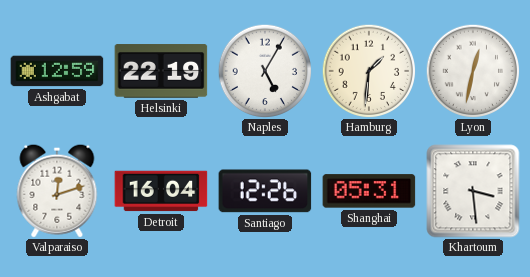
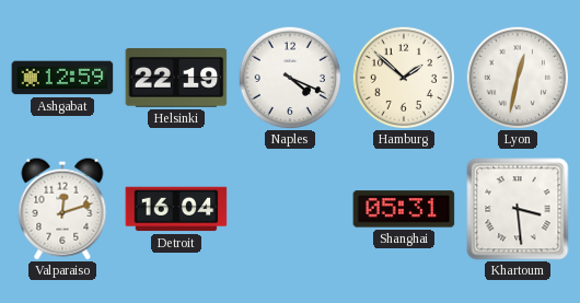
Naples: 5:05 -> 4:19
Hamburg: 1:31 -> 1:52
Santiago: 12:26 -> none
